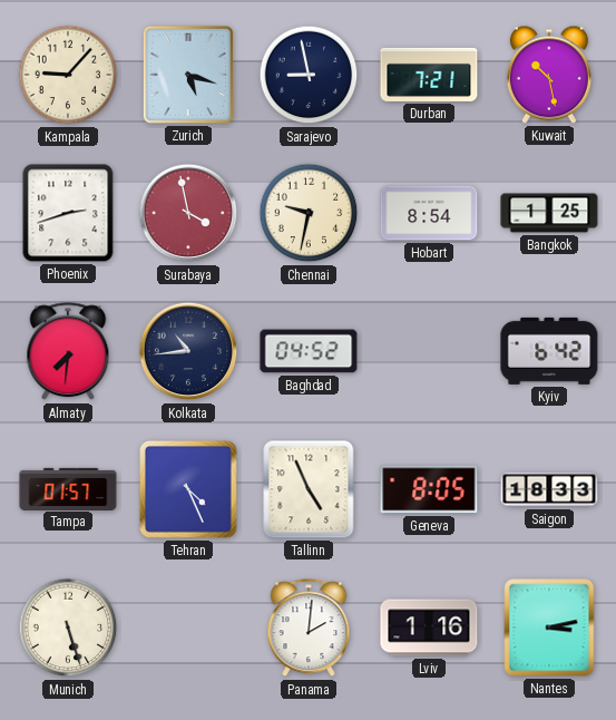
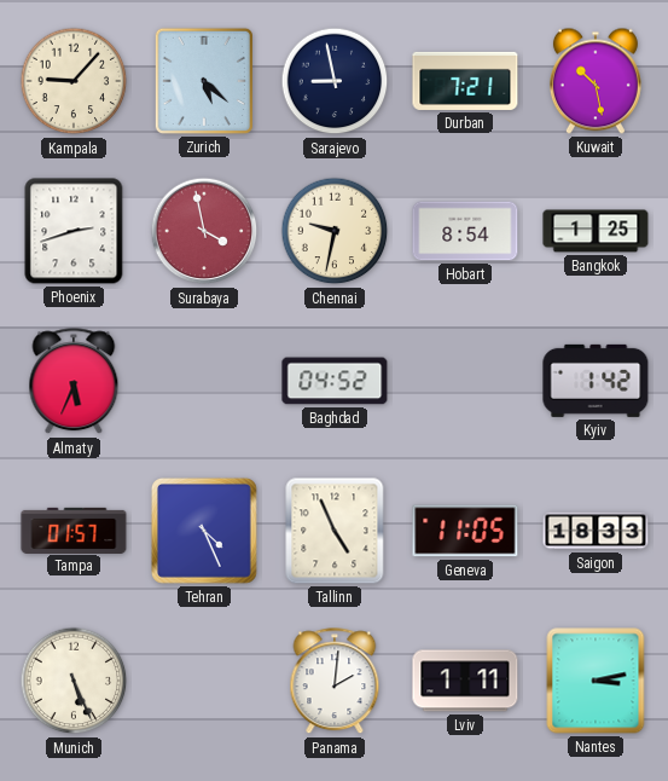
Zurich: 5:18 -> 5:22
Almaty: 7:31 -> 5:34
Kolkata: 10:44 -> none
Kyiv: 6:42 -> 1:42
Geneva: 8:05 -> 11:05
Munich: 5:27 -> 5:26
Lviv: 1:16 -> 1:11
